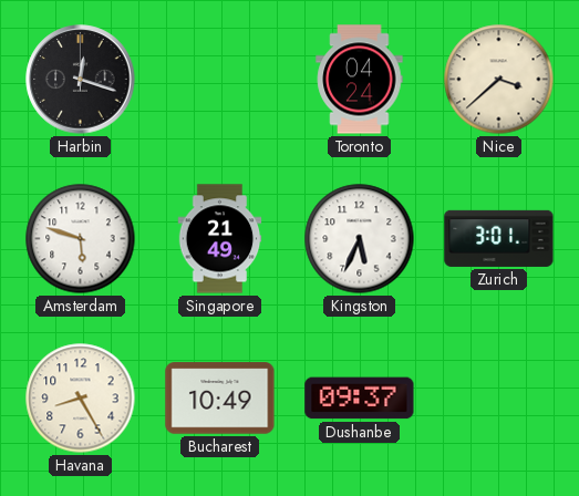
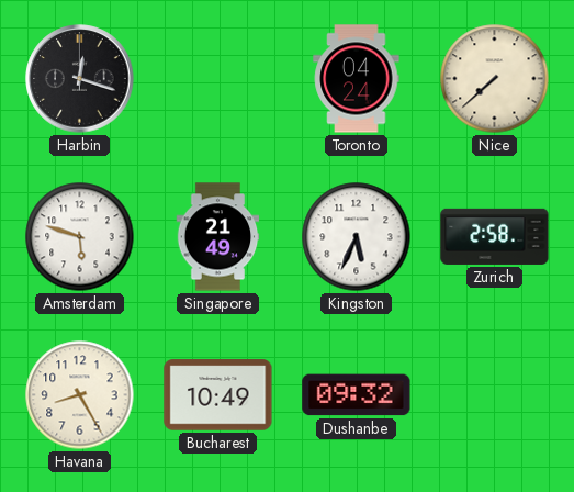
Nice: 3:38 -> 7:38
Zurich: 3:01 -> 2:58
Dushanbe: 09:37 -> 09:32
